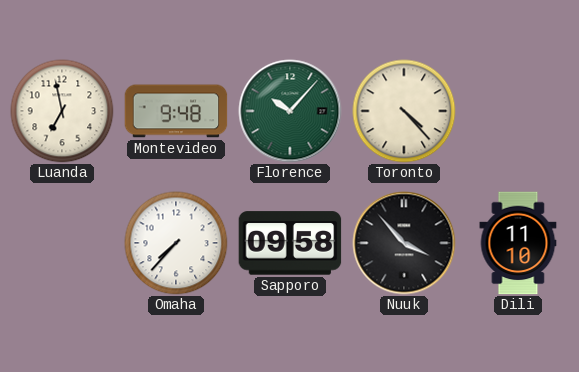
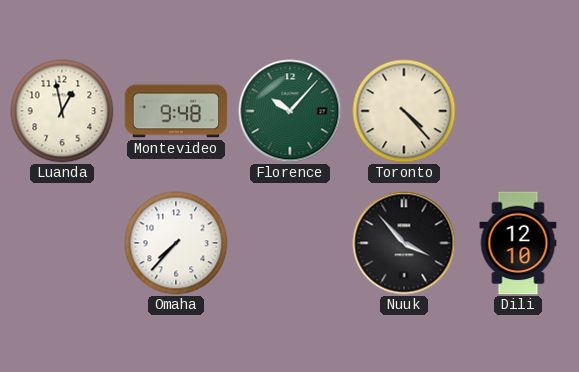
Luanda: 6:58 -> 12:58
Sapporo: 09:58 -> none
Dili: 11:10 -> 12:10
